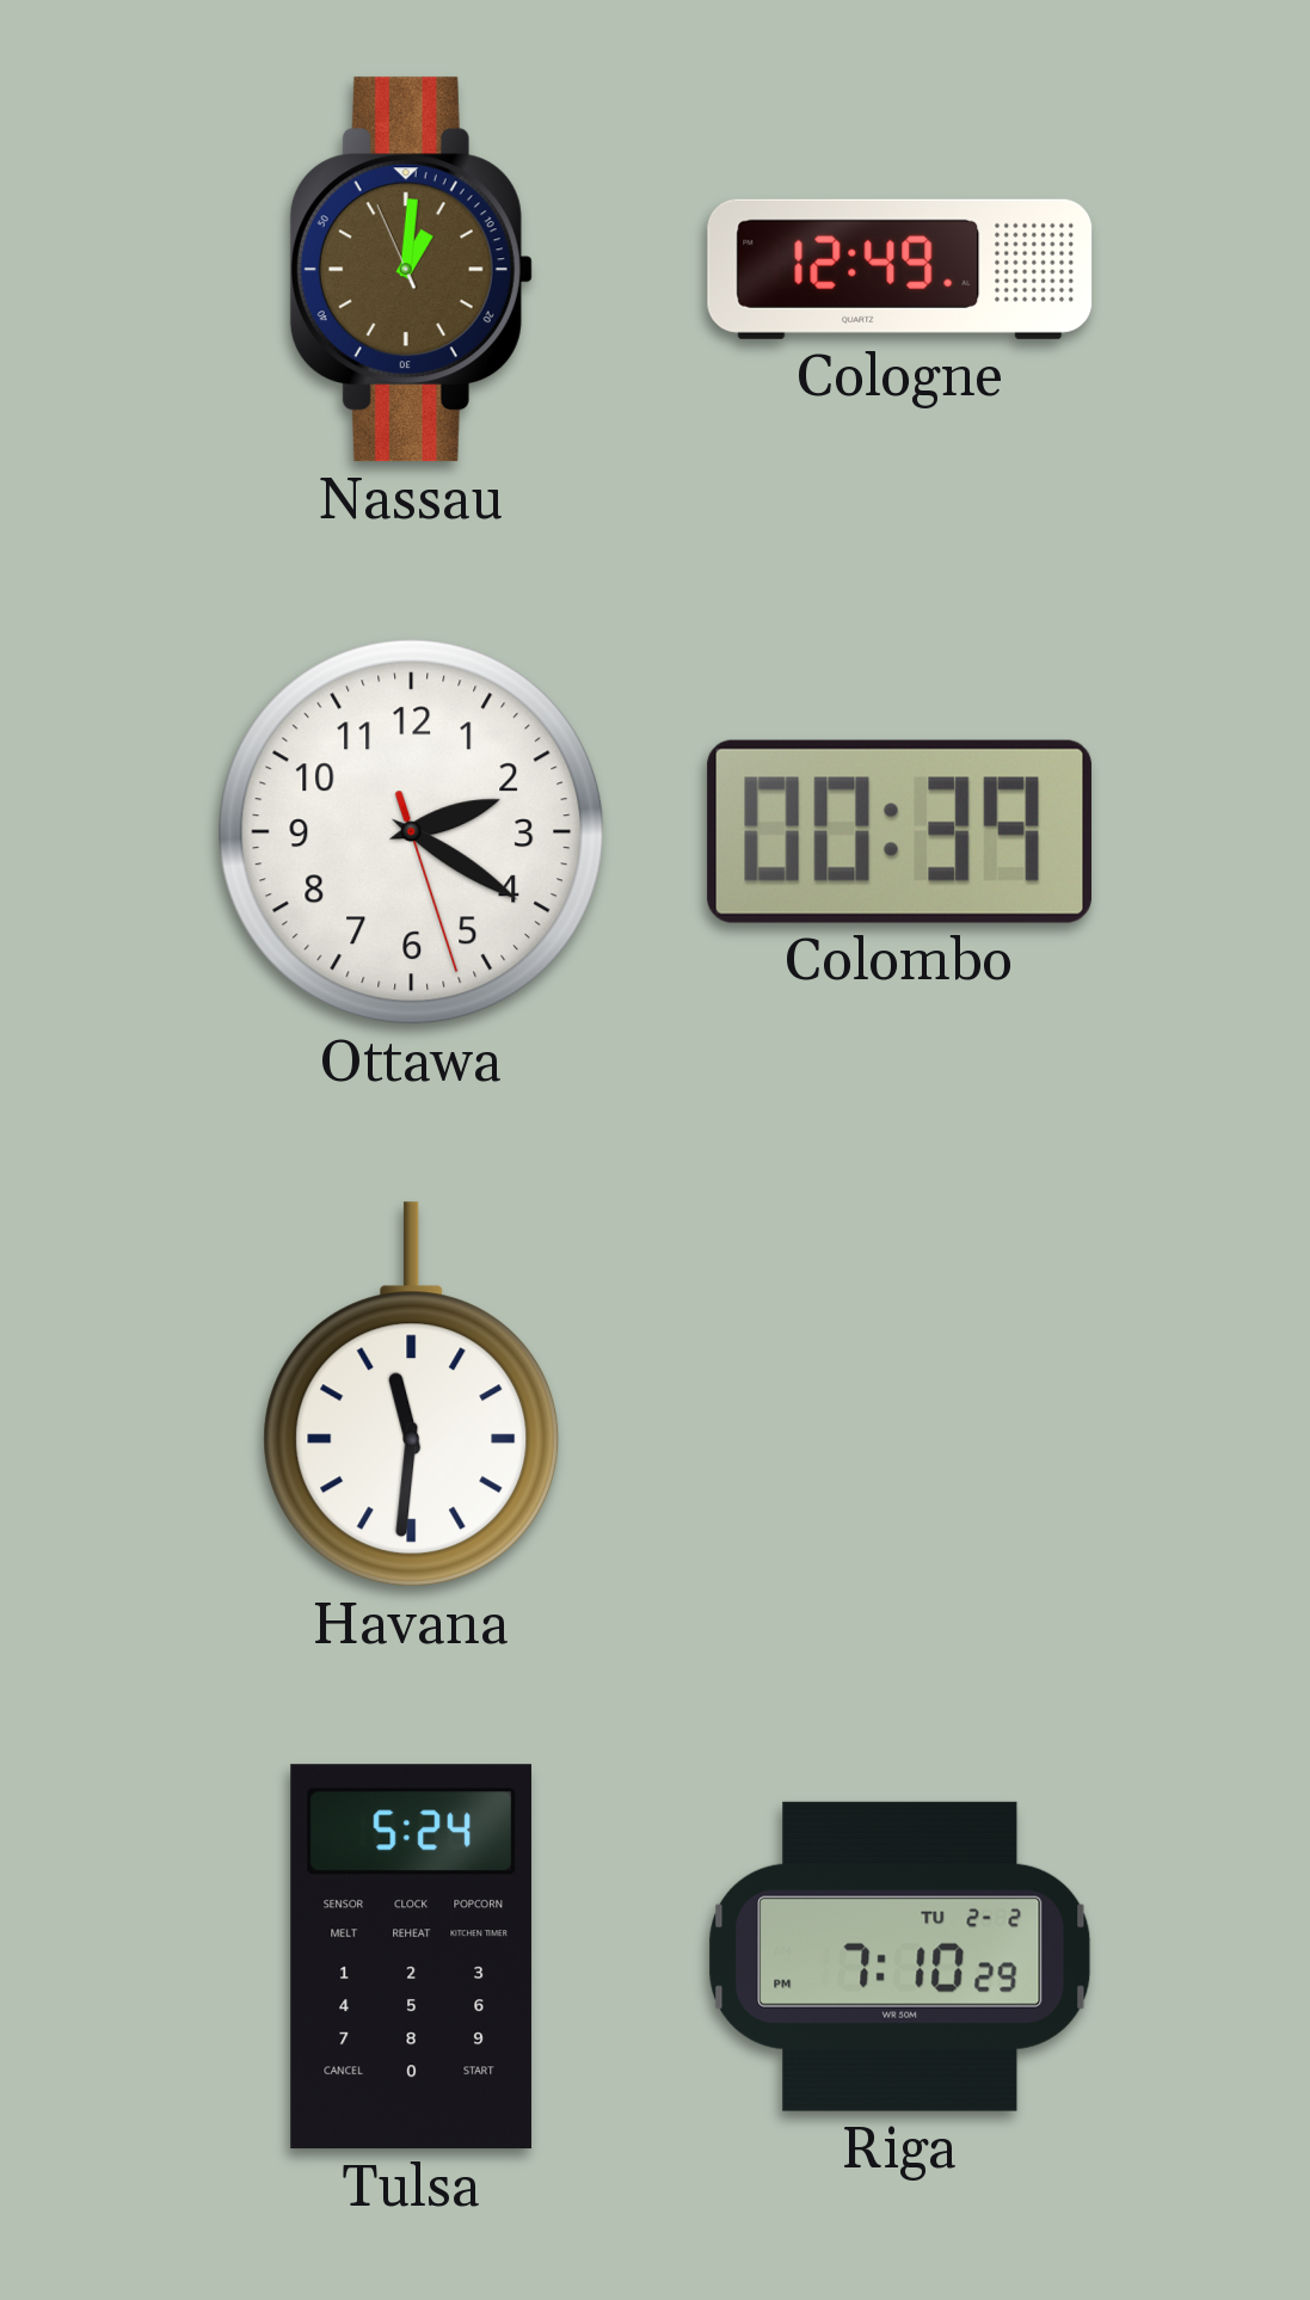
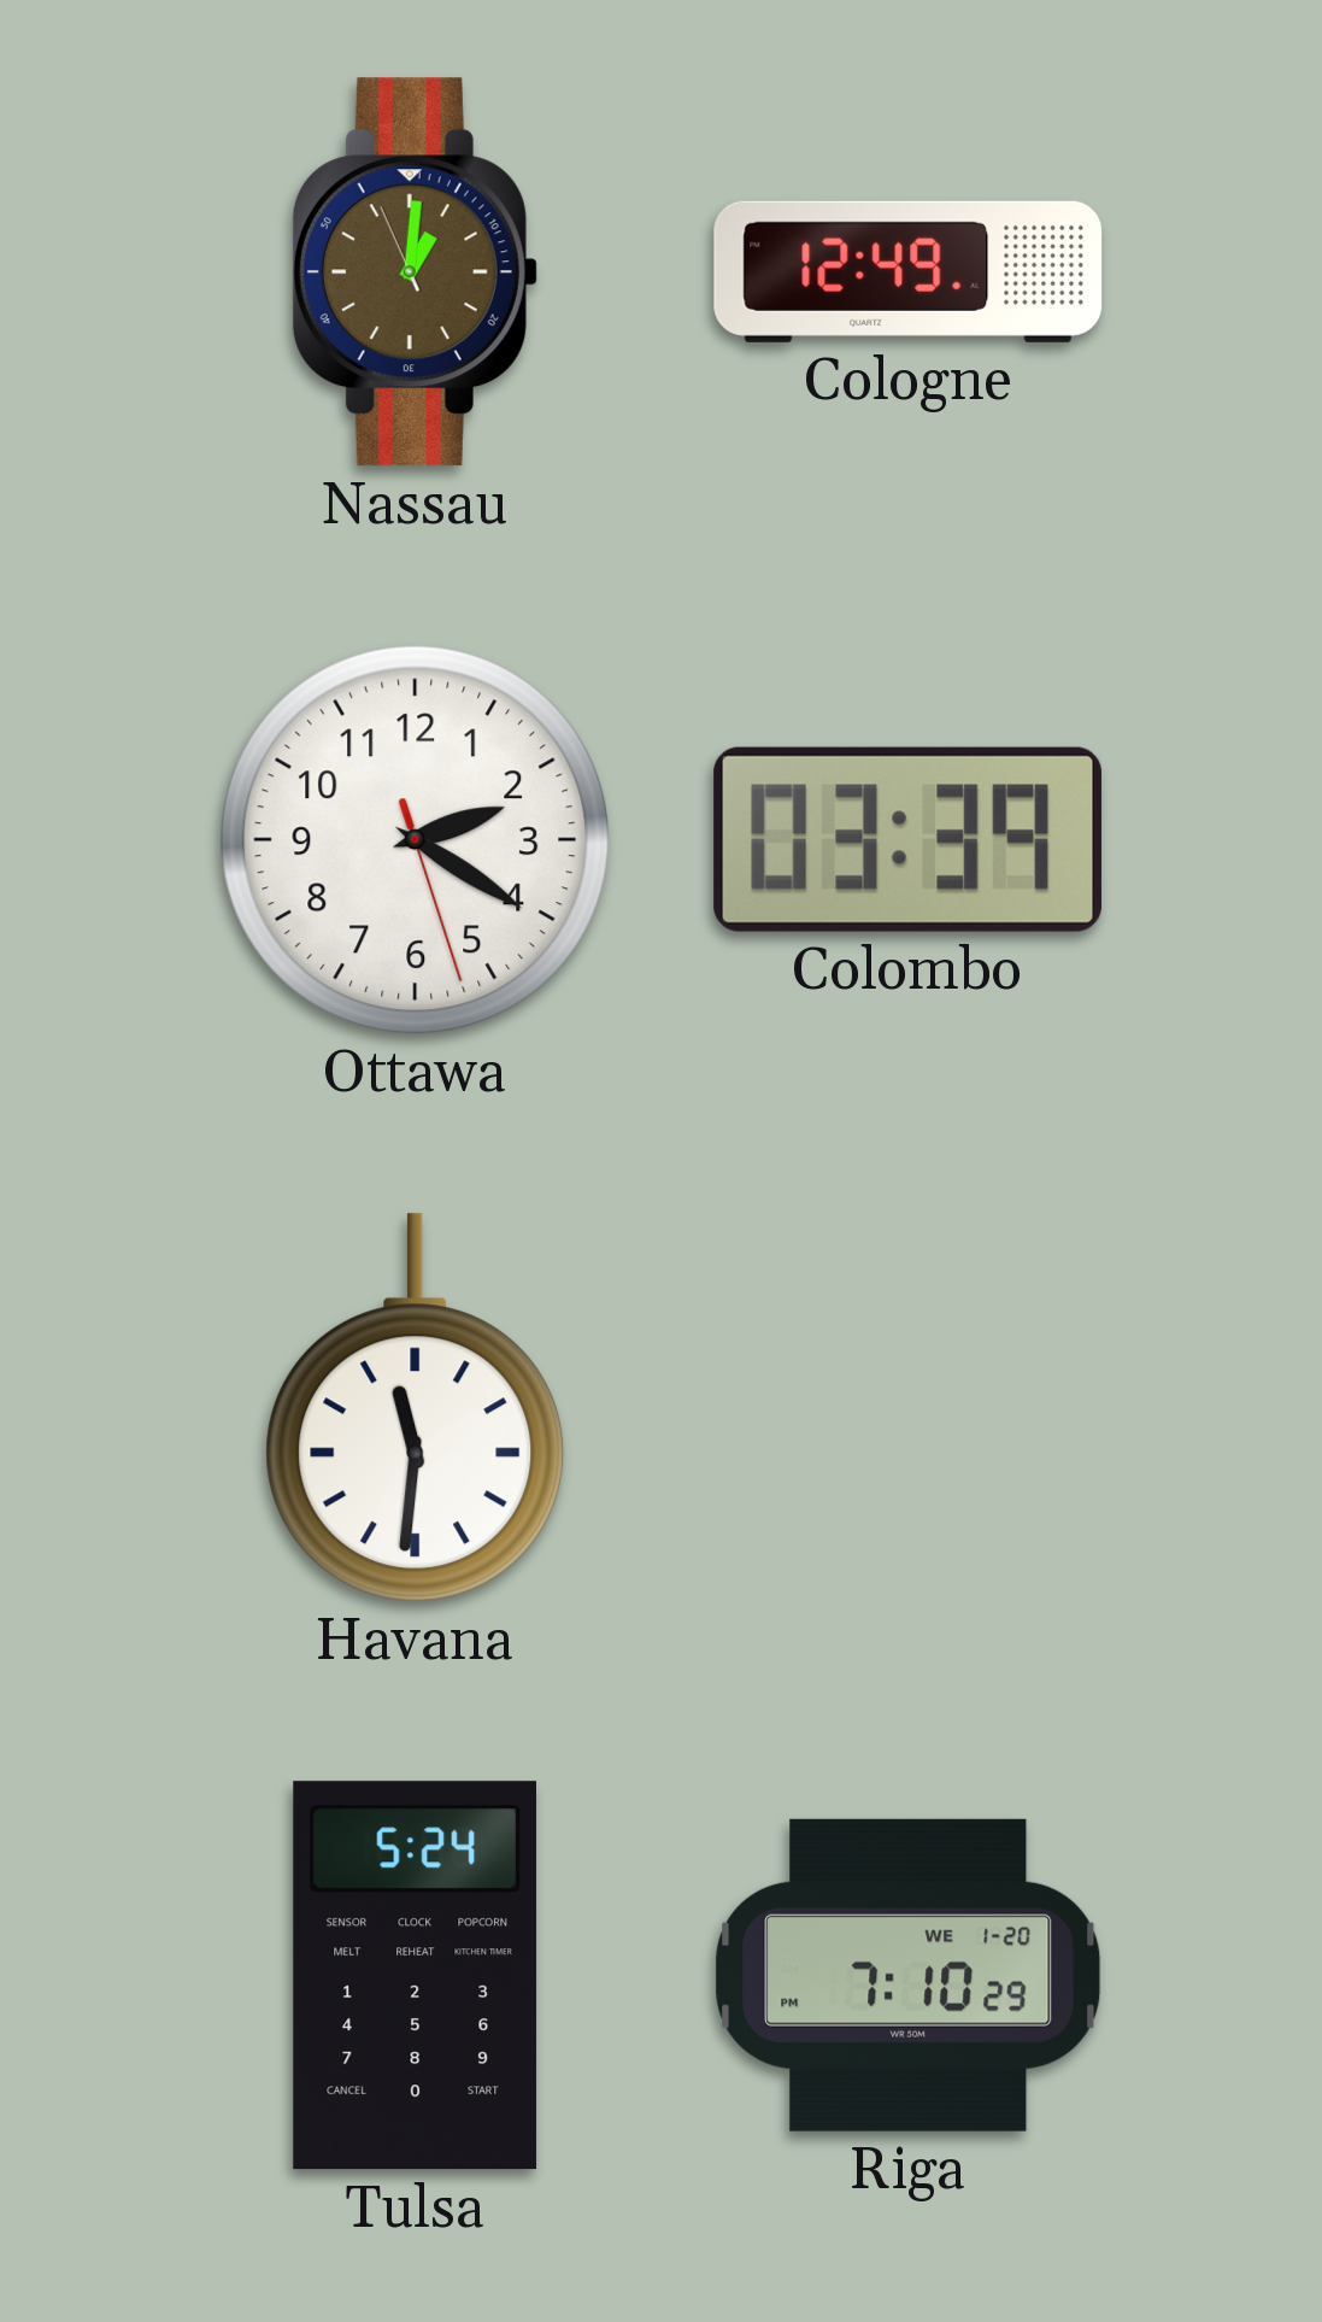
Colombo: 00:39 -> 03:39
Riga date: TU 2-2 -> WE 1-20
